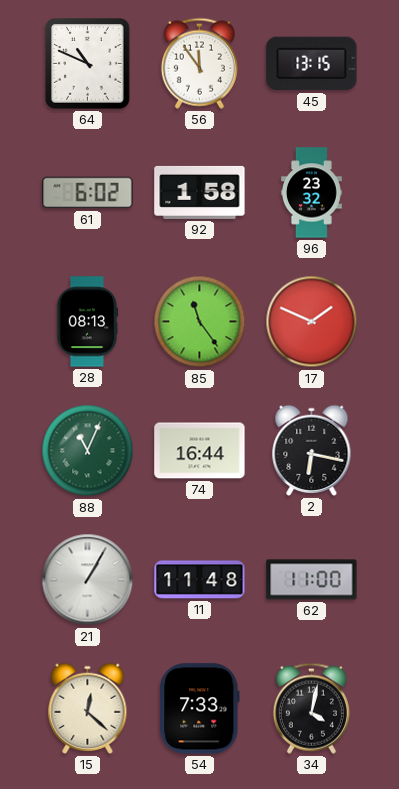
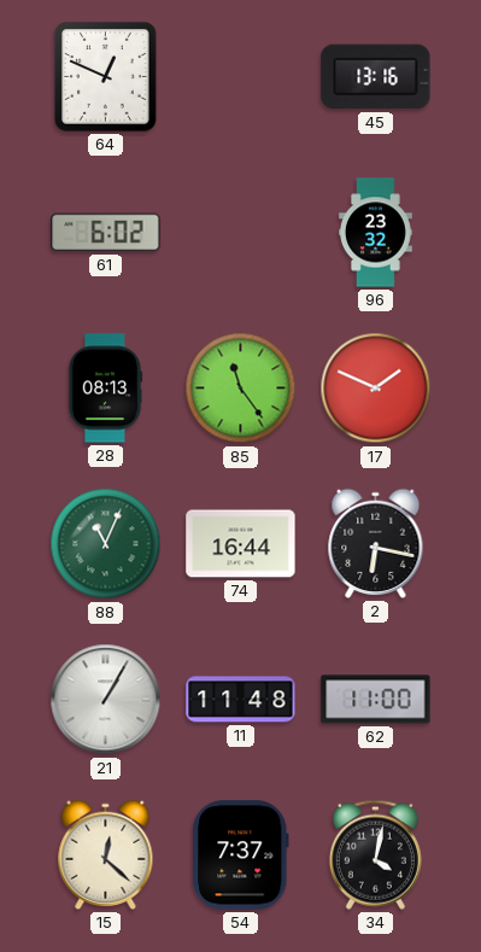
64: 10:49 -> 12:49
56: 11:54 -> none
45: 13:15 -> 13:16
92: 1:58 -> none
54: 7:33 -> 7:37
